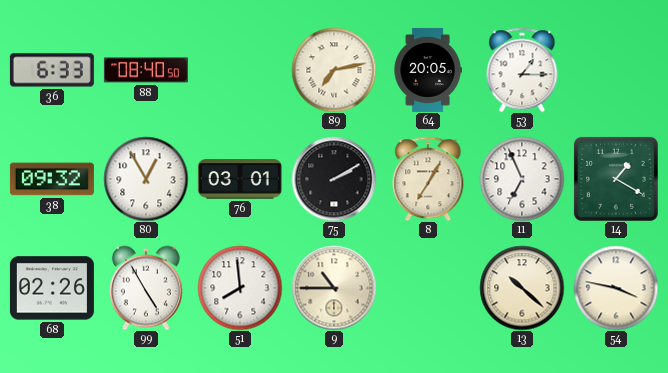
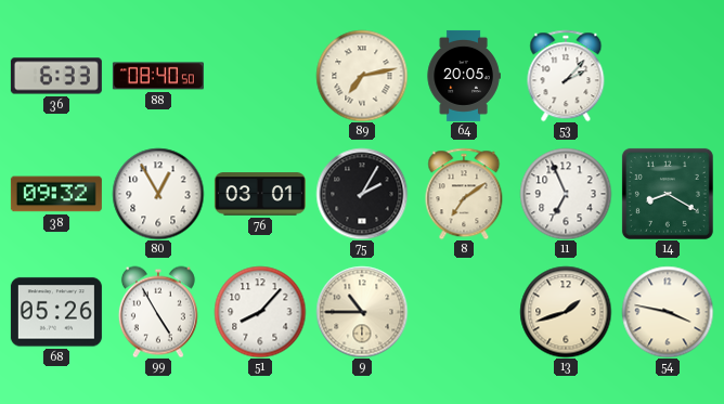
53: 1:15 -> 2:07
75: 2:10 -> 2:05
8: 7:05 -> 7:09
14: 1:20 -> 8:20
68: 02:26 -> 05:26
51: 7:59 -> 8:07
13: 10:22 -> 1:42
